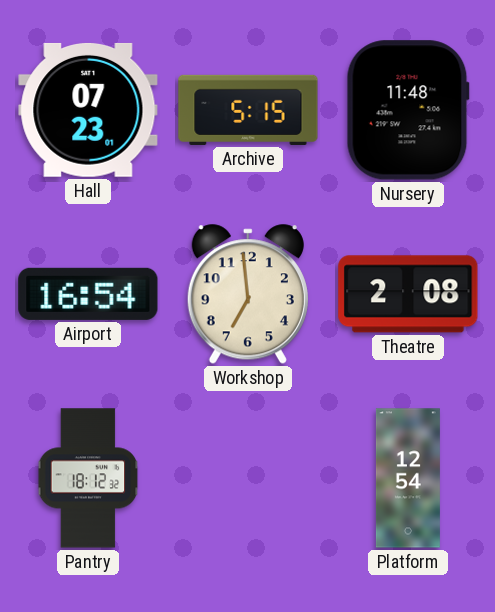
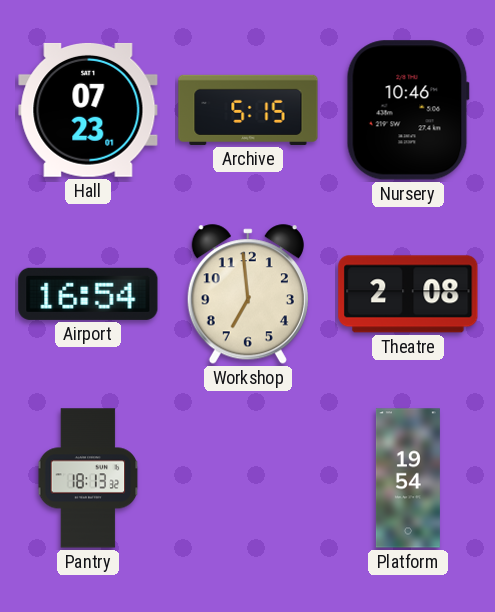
Nursery: 11:48 -> 10:46
Pantry: 18:12 -> 18:13
Platform: 12:54 -> 19:54
